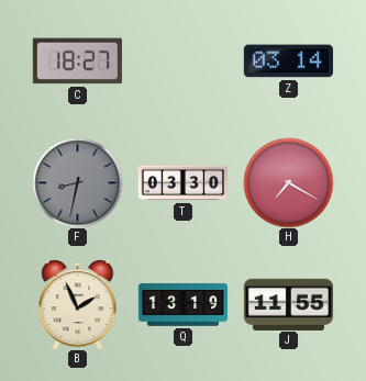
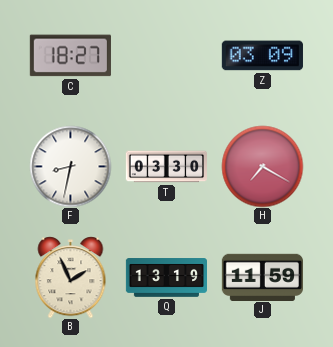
Z: 03:14 -> 03:09
F dial: grey -> white
J: 11:55 -> 11:59
